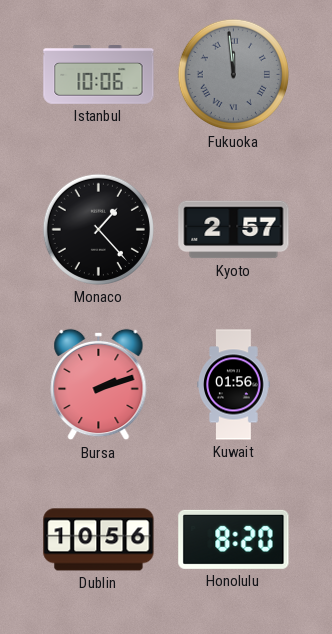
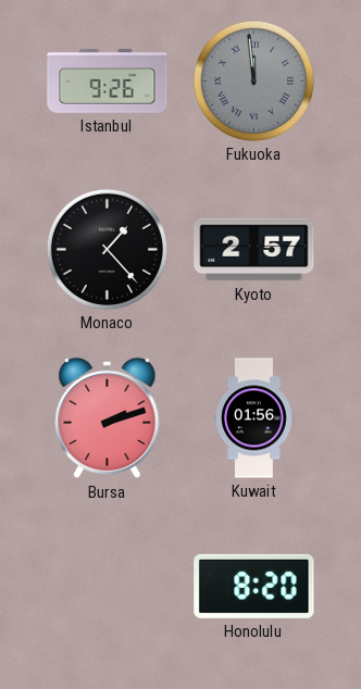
Istanbul: 10:06 -> 9:26
Dublin: 10:56 -> none
